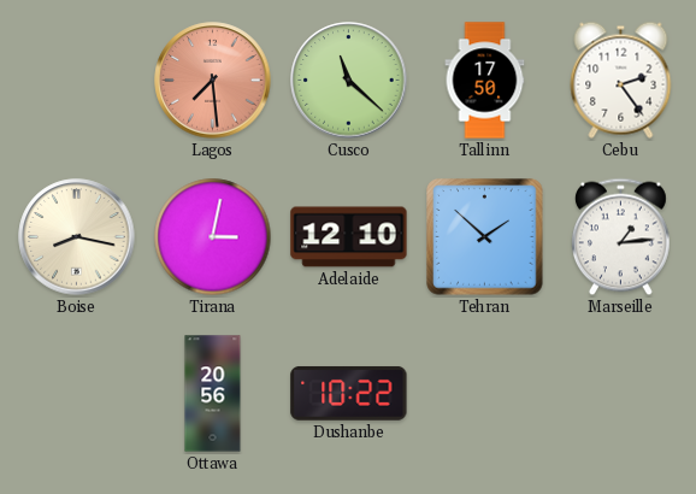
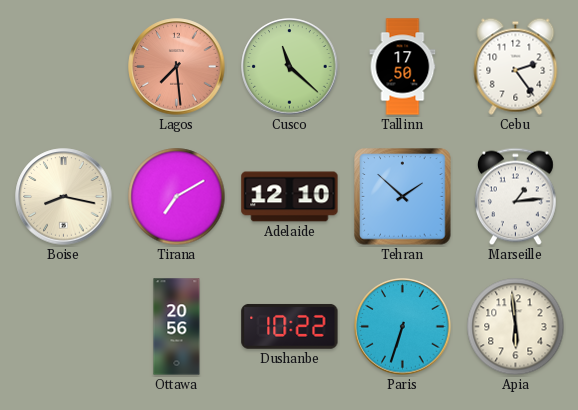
Tirana: 3:02 -> 7:10
Paris: none -> 6:33
Apia: none -> 5:59
